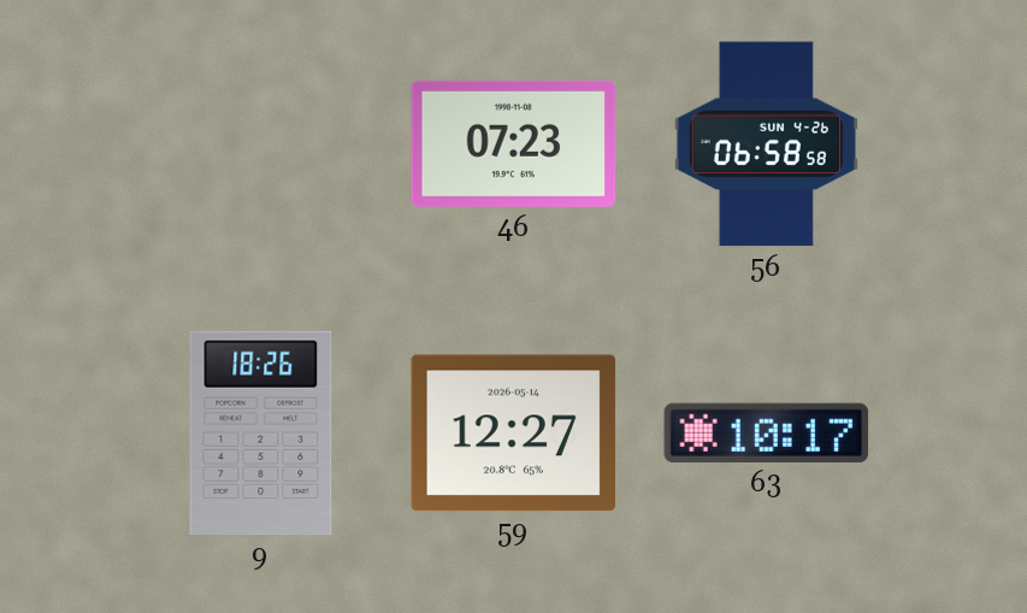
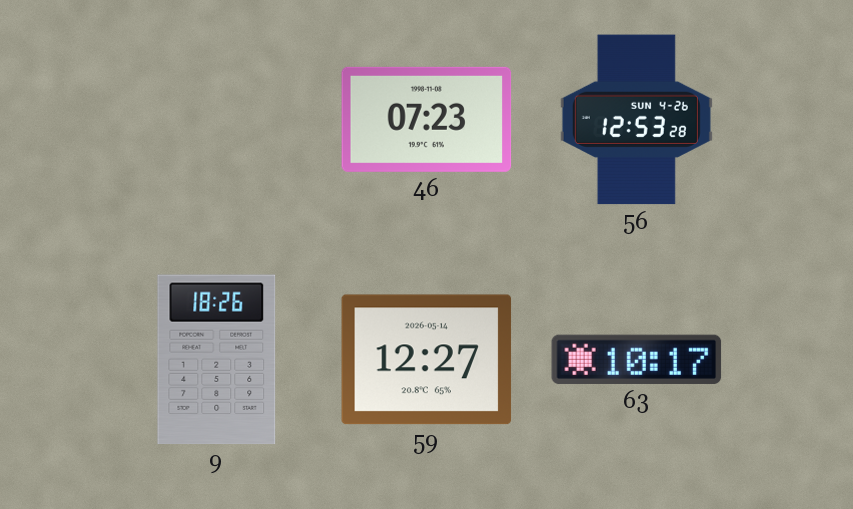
56: 06:58 -> 12:53
